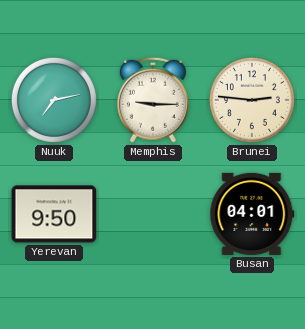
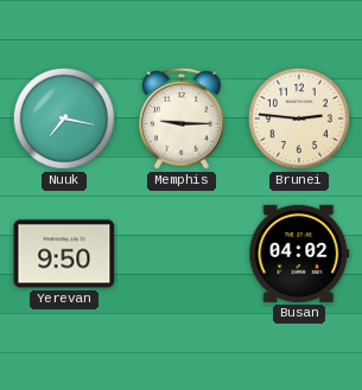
Nuuk: 7:13 -> 7:17
Busan: 04:01 -> 04:02
